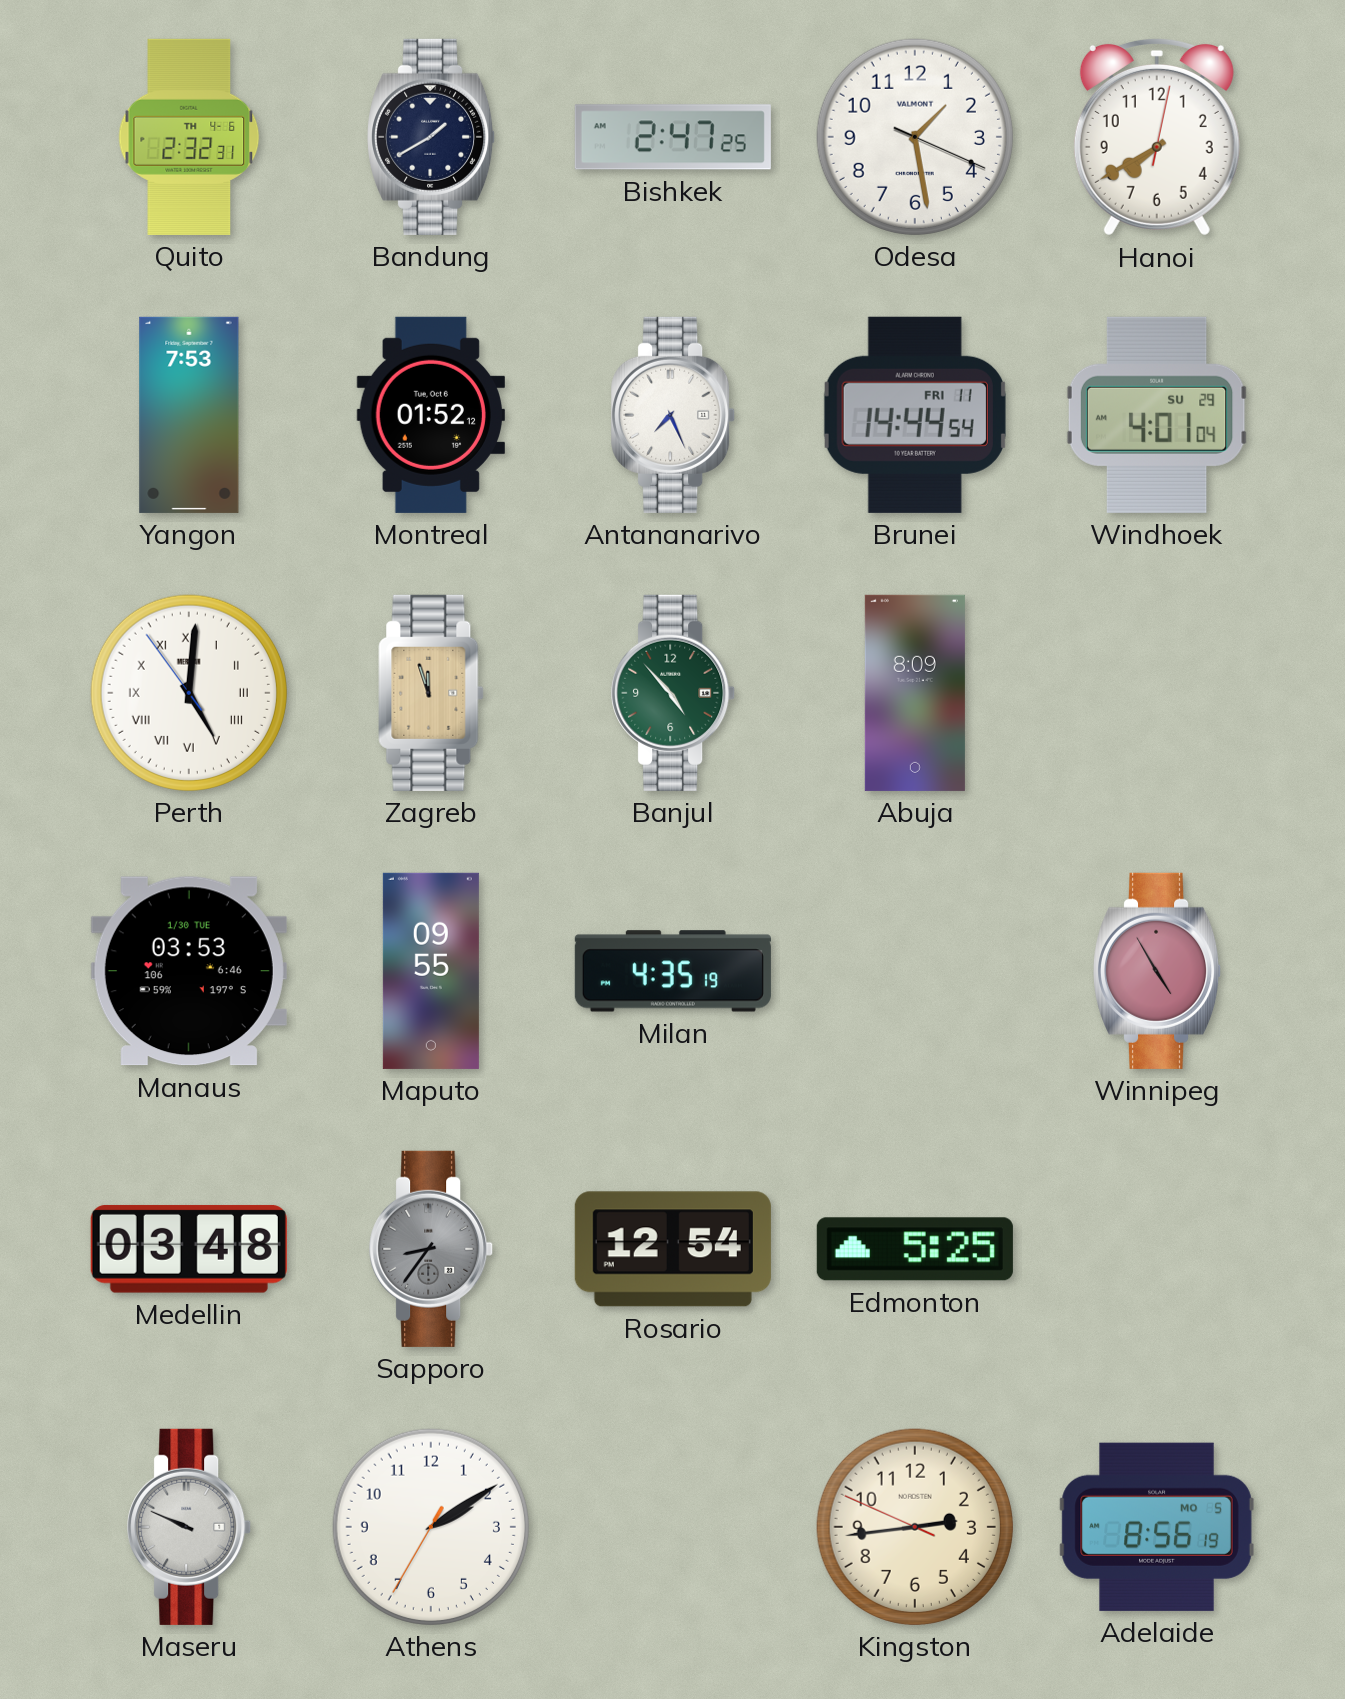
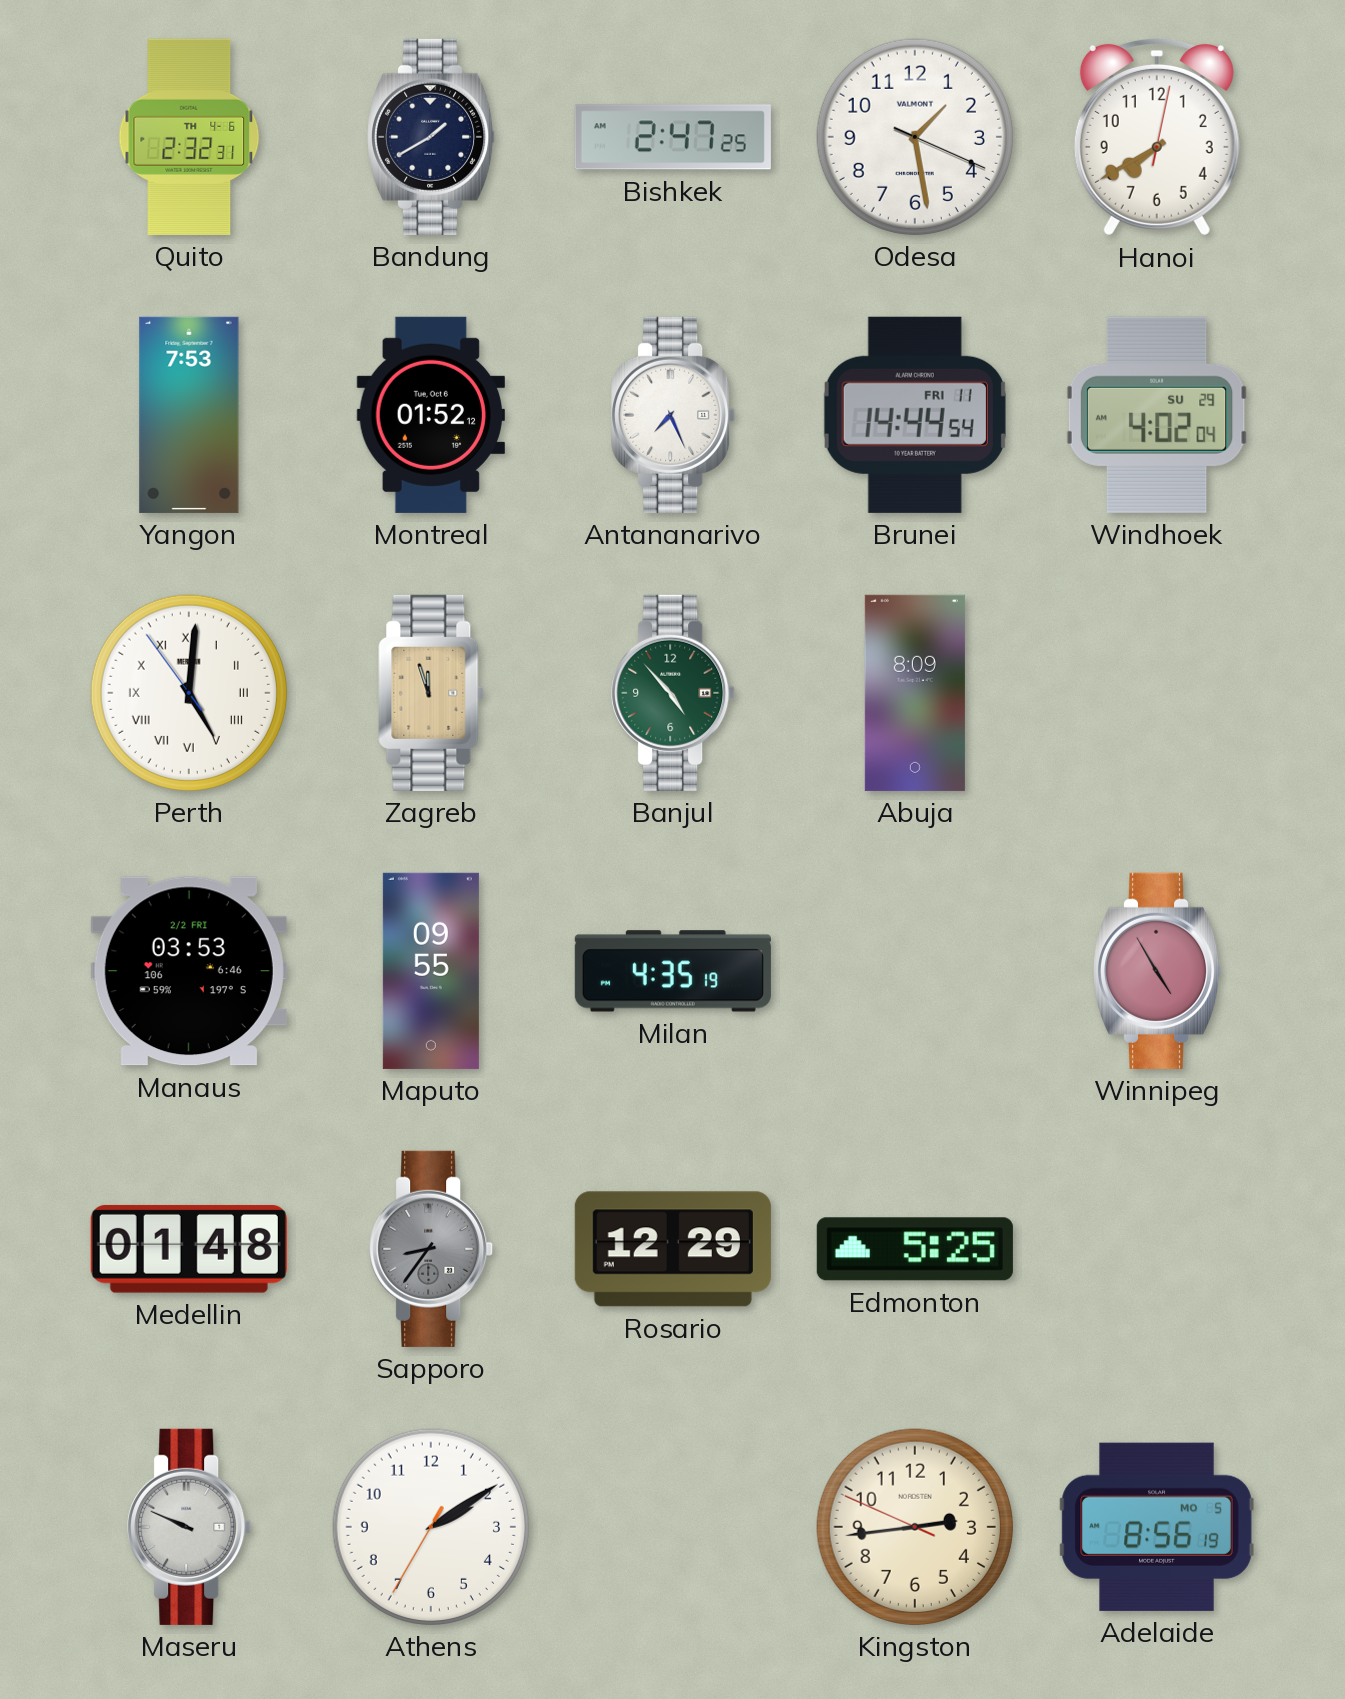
Windhoek: 4:01 -> 4:02
Manaus date: 1/30 TUE -> 2/2 FRI
Medellin: 03:48 -> 01:48
Rosario: 12:54 -> 12:29
